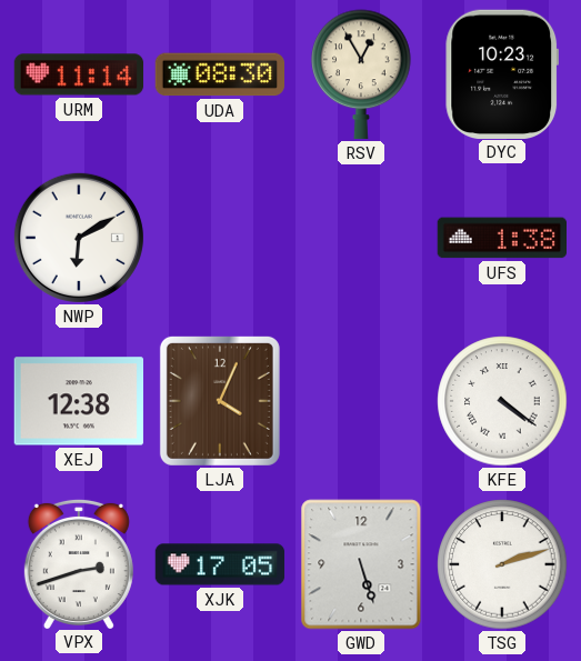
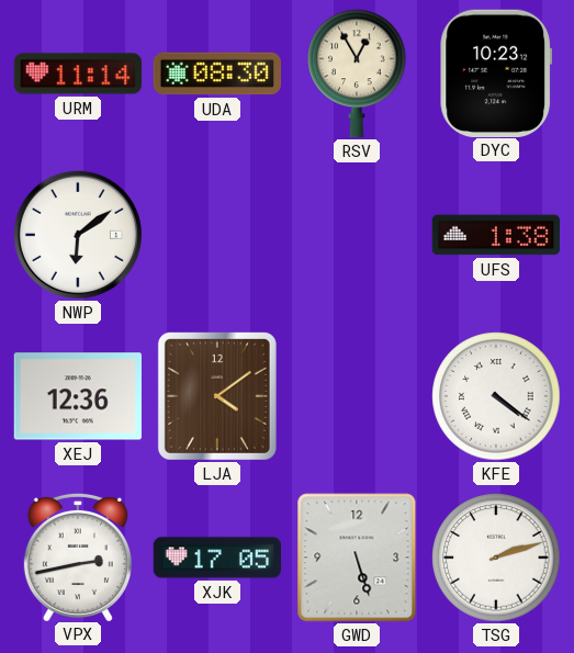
NWP: 6:10 -> 6:09
XEJ: 12:38 -> 12:36
LJA: 4:04 -> 4:09
VPX: 2:42 -> 2:43
